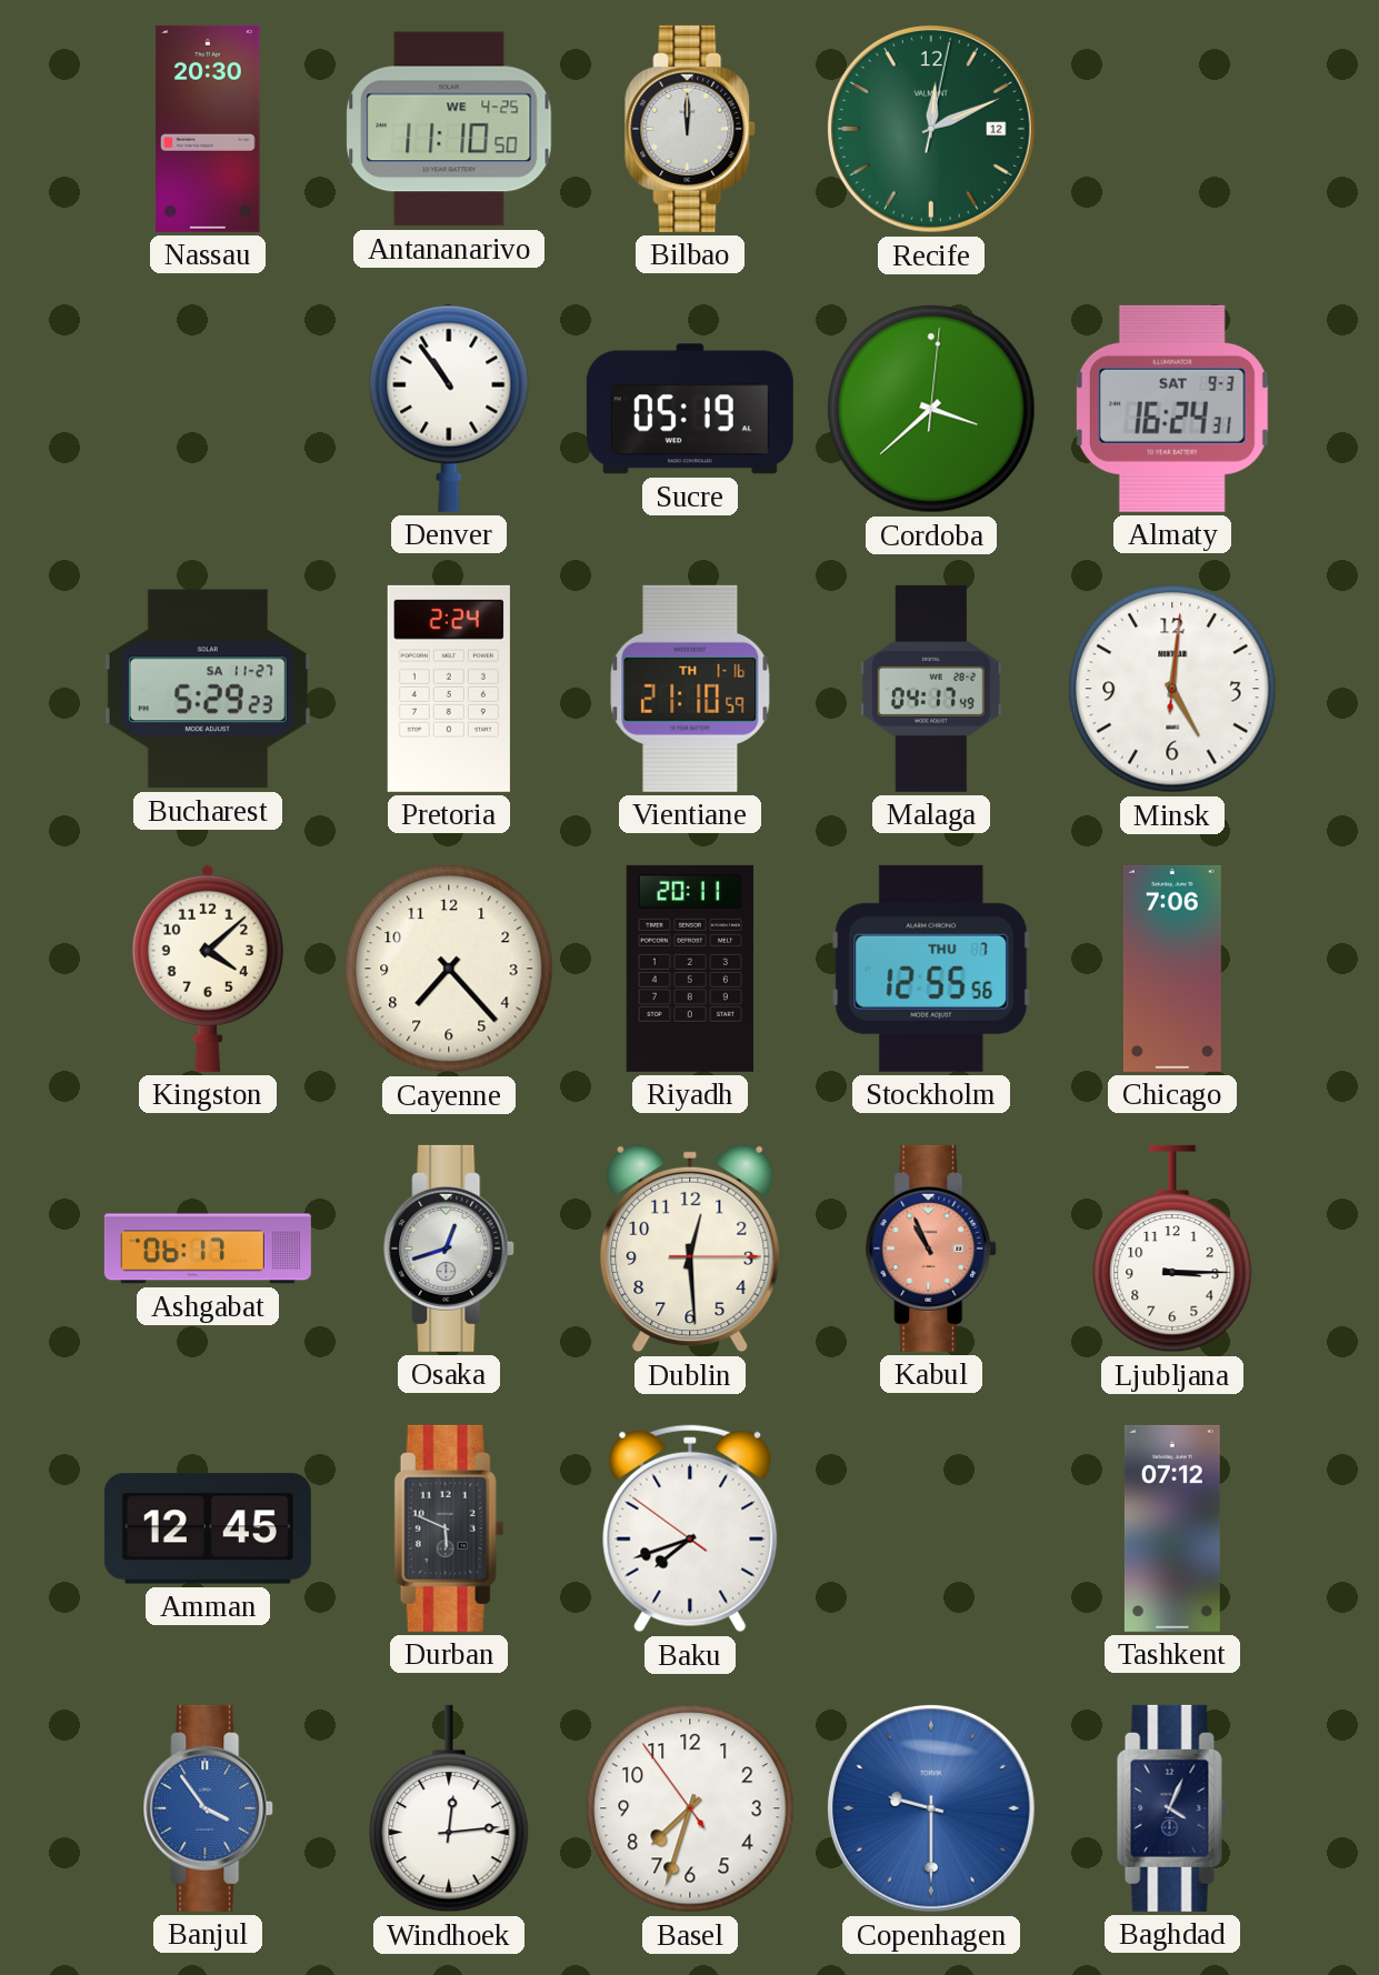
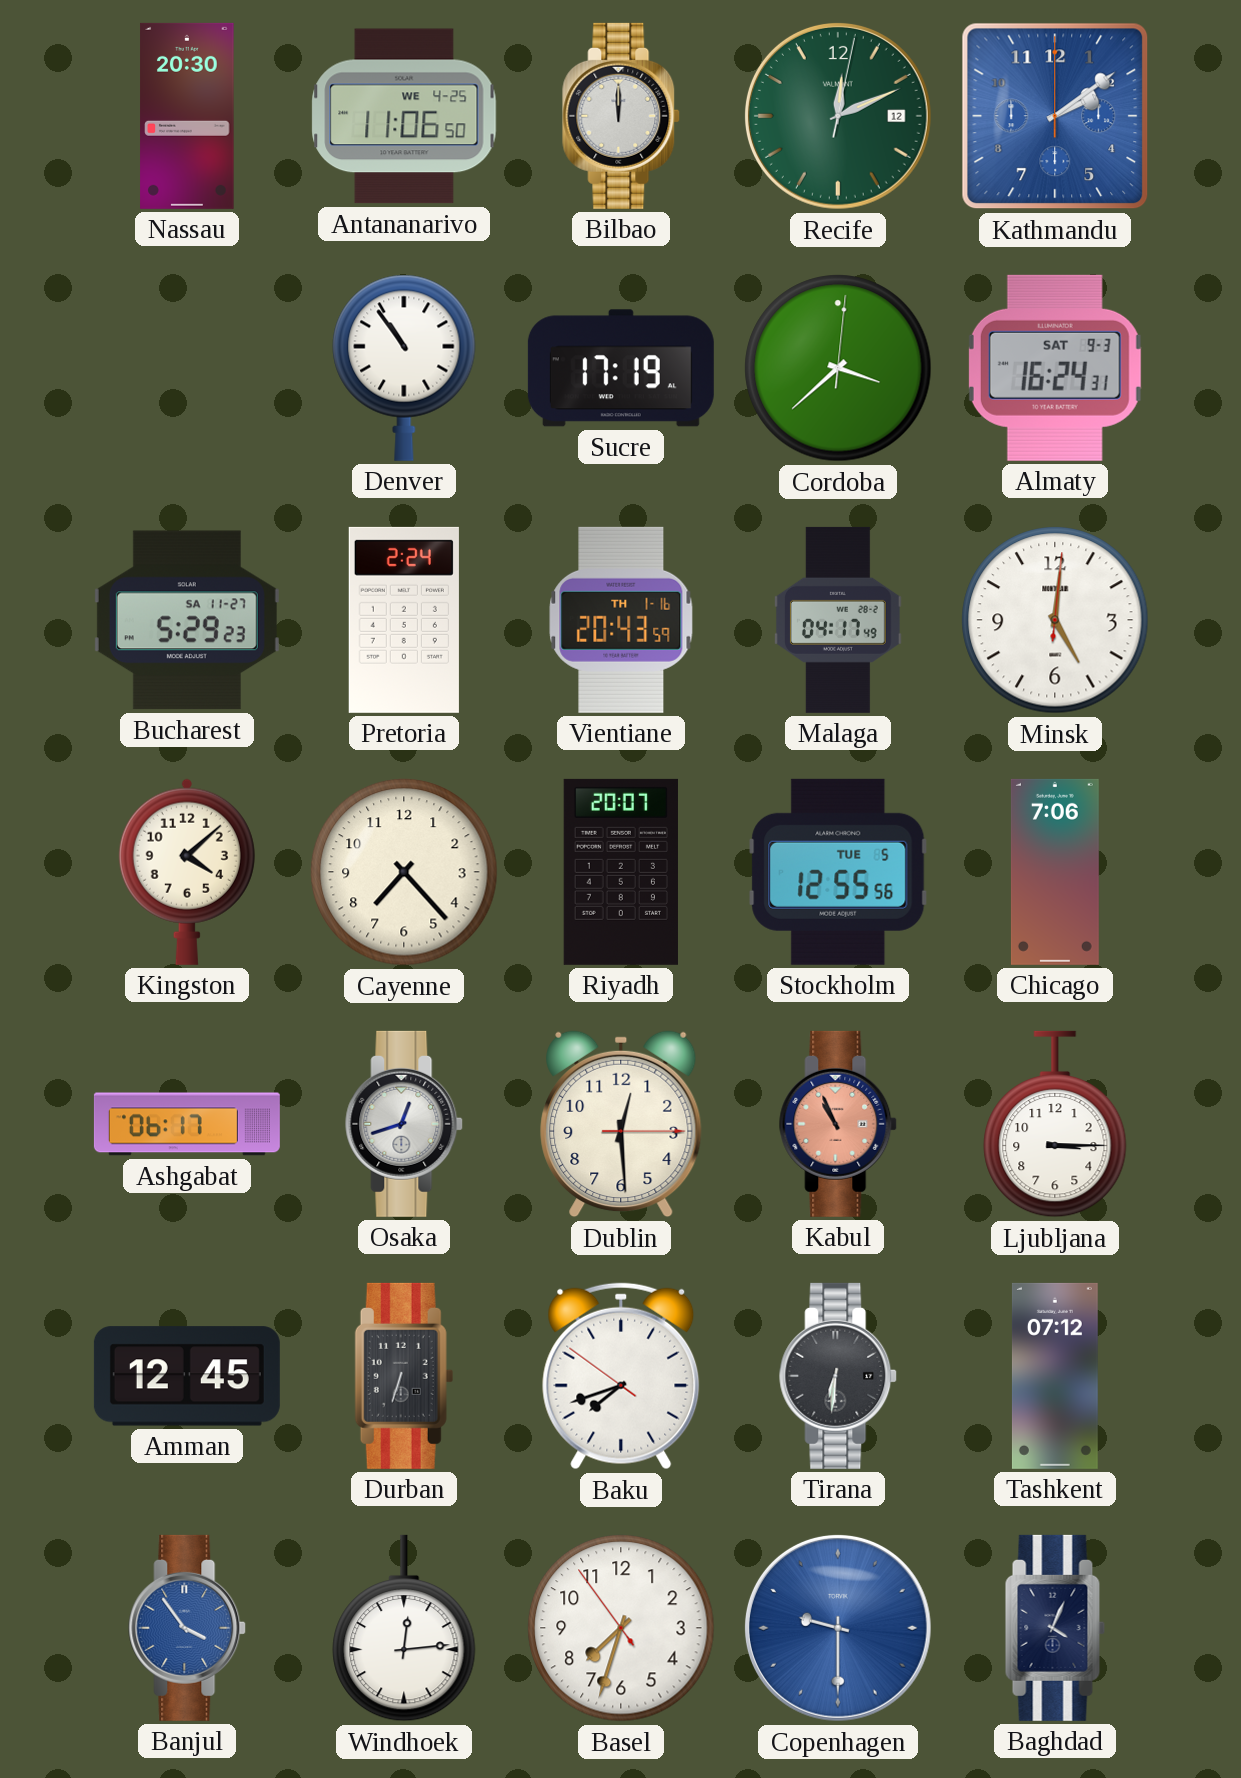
Antananarivo: 11:10 -> 11:06
Kathmandu: none -> 2:09
Sucre: 05:19 -> 17:19
Vientiane: 21:10 -> 20:43
Riyadh: 20:11 -> 20:07
Stockholm date: THU 7 -> TUE 5
Durban: 5:49 -> 6:33
Tirana: none -> 6:31
